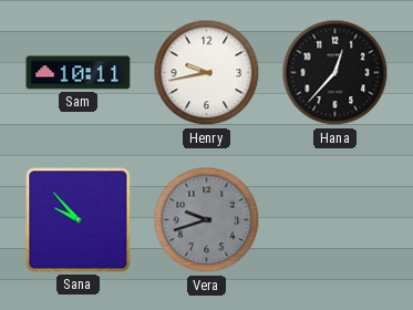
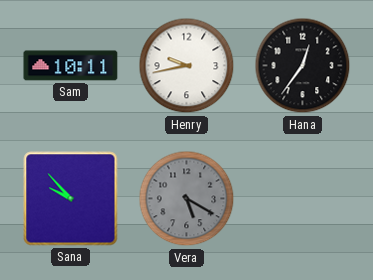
Hana: 12:37 -> 12:36
Vera: 9:42 -> 5:20
